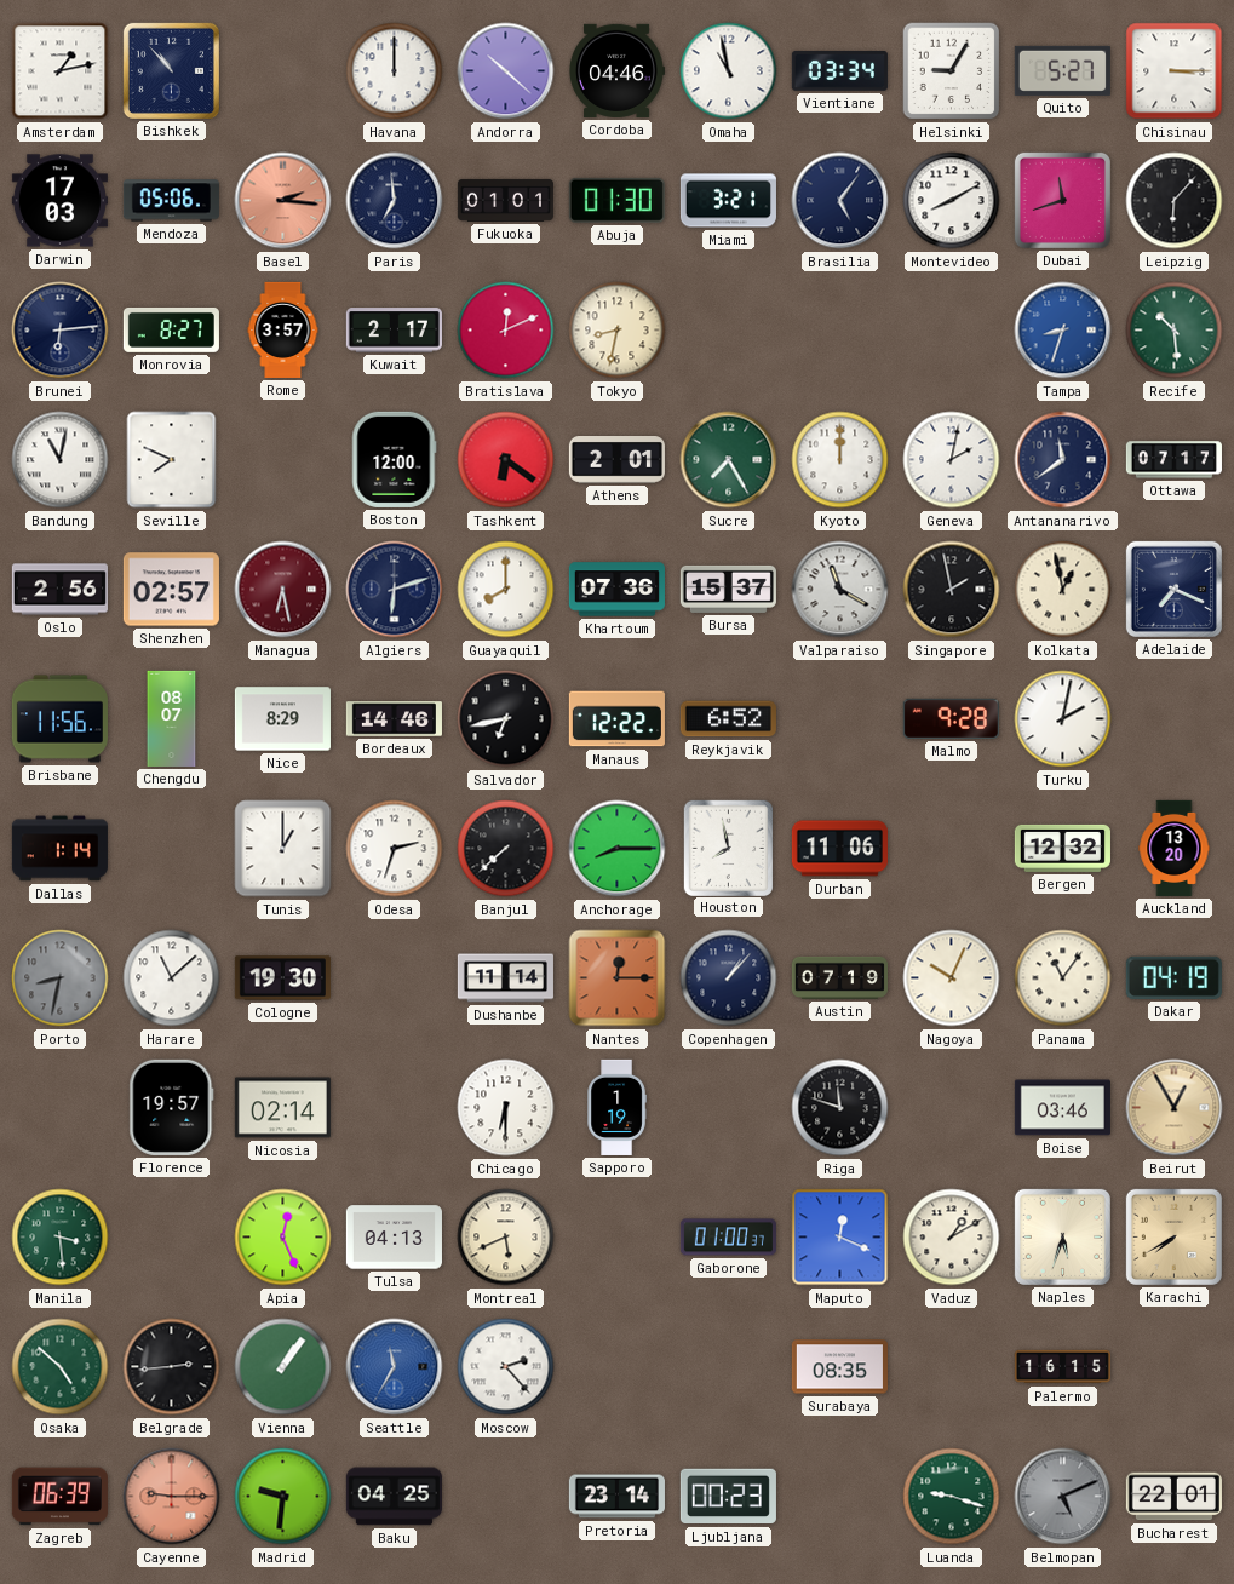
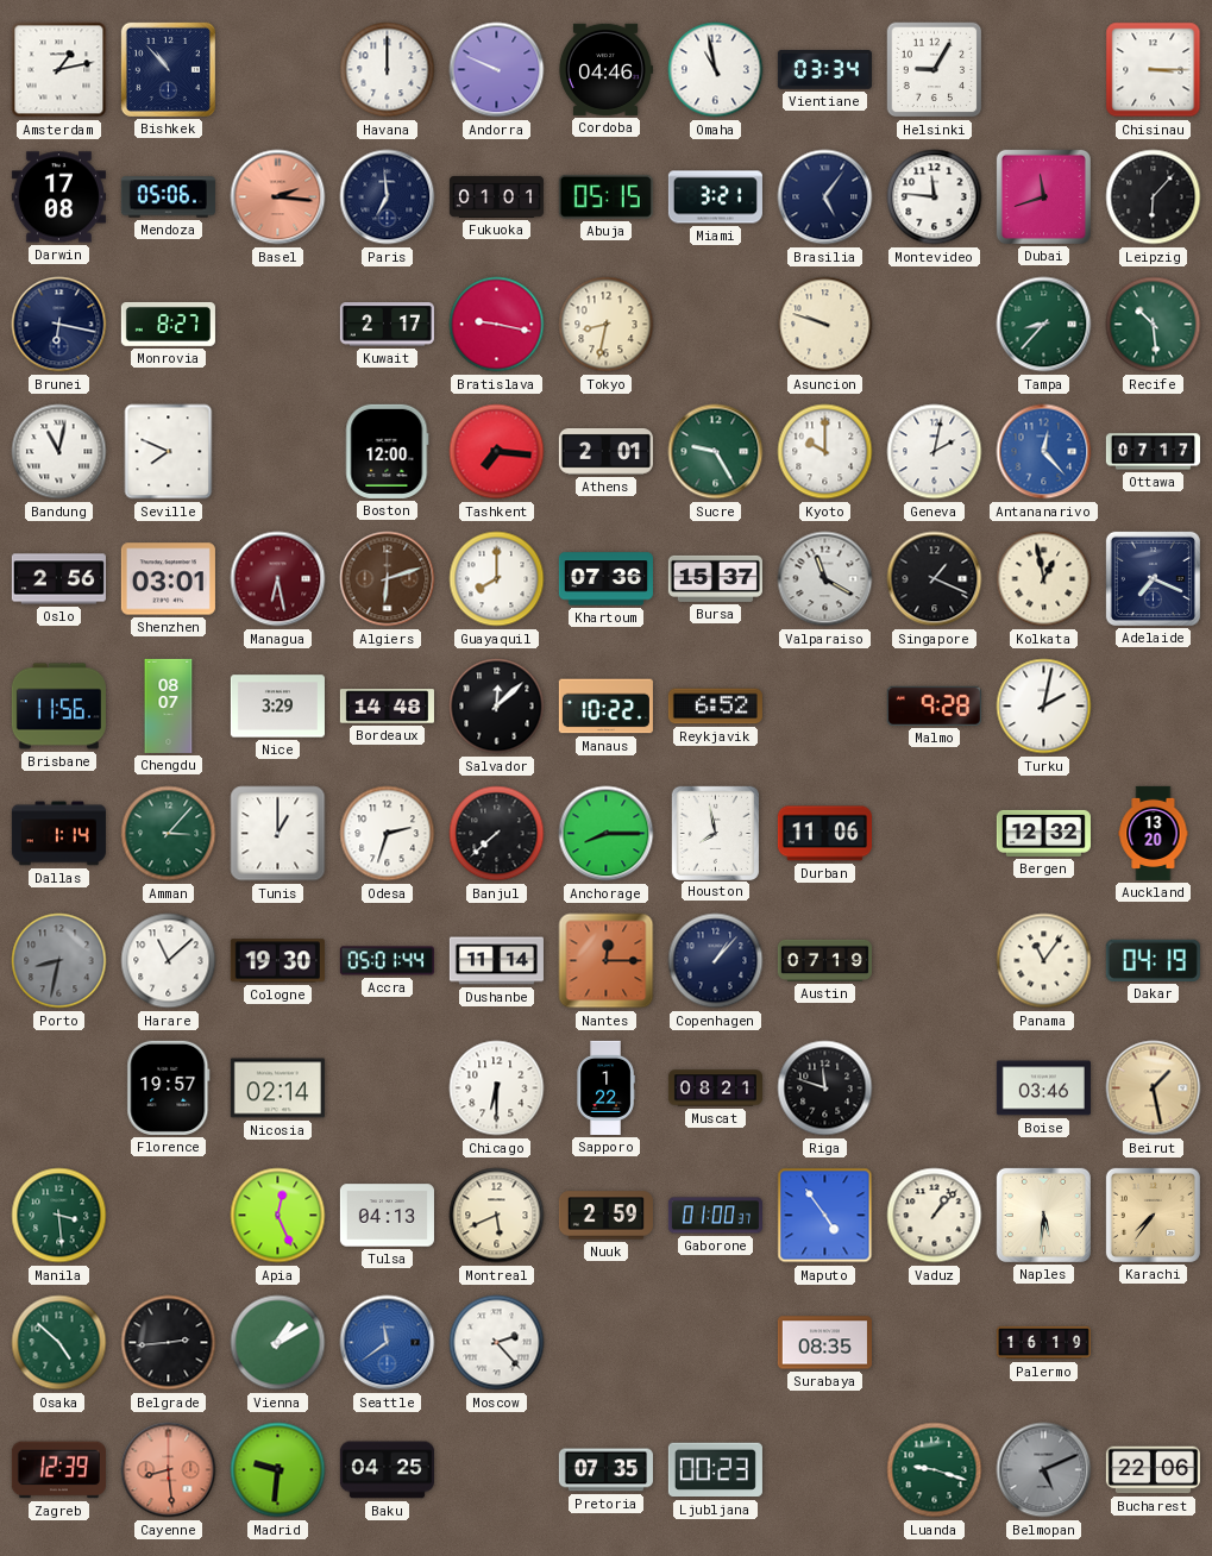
Andorra: 10:22 -> 9:49
Quito: 5:27 -> none
Darwin: 17:03 -> 17:08
Abuja: 01:30 -> 05:15
Montevideo: 8:10 -> 11:46
Brunei: 6:14 -> 6:17
Rome: 3:57 -> none
Bratislava: 12:11 -> 9:17
Asuncion: none -> 9:48
Tampa: 8:33 -> 8:37
Tampa dial: blue -> green
Tashkent: 6:21 -> 7:16
Sucre: 7:25 -> 9:25
Kyoto: 12:00 -> 10:00
Antananarivo: 11:39 -> 12:23
Antananarivo dial: navy -> blue
Shenzhen: 02:57 -> 03:01
Algiers dial: navy -> brown
Singapore: 1:58 -> 1:19
Nice: 8:29 -> 3:29
Bordeaux: 14:46 -> 14:48
Salvador: 6:43 -> 12:08
Manaus: 12:22 -> 10:22
Amman: none -> 3:07
Accra: none -> 05:01
Nagoya: 10:04 -> none
Sapporo: 1:19 -> 1:22
Muscat: none -> 08:21
Beirut: 12:55 -> 1:28
Nuuk: none -> 2:59
Maputo: 12:19 -> 4:54
Vaduz: 1:10 -> 1:07
Naples: 5:33 -> 5:31
Karachi: 7:40 -> 7:36
Vienna: 1:06 -> 1:10
Seattle: 11:35 -> 11:39
Palermo: 16:15 -> 16:19
Zagreb: 06:39 -> 12:39
Cayenne: 9:15 -> 8:29
Pretoria: 23:14 -> 07:35
Bucharest: 22:01 -> 22:06
